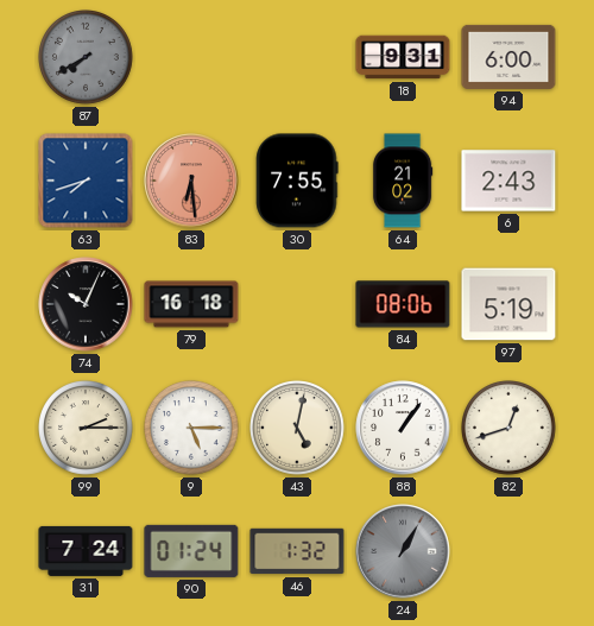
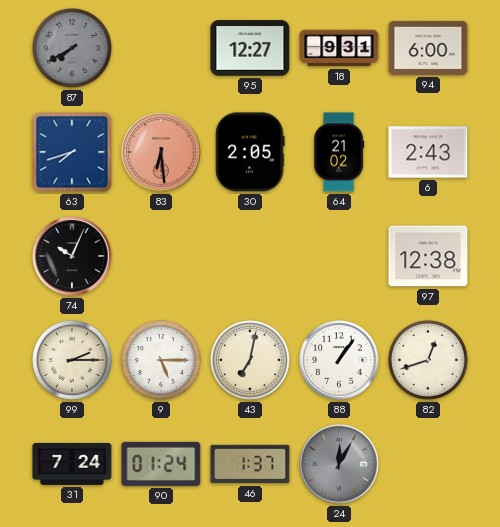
95: none -> 12:27
30: 7:55 -> 2:05
79: 16:18 -> none
84: 08:06 -> none
97: 5:19 -> 12:38
43: 5:02 -> 7:02
46: 1:32 -> 1:37
24: 1:05 -> 12:05
